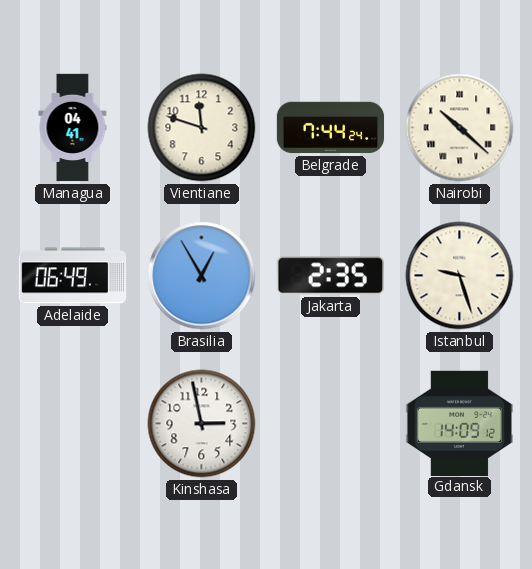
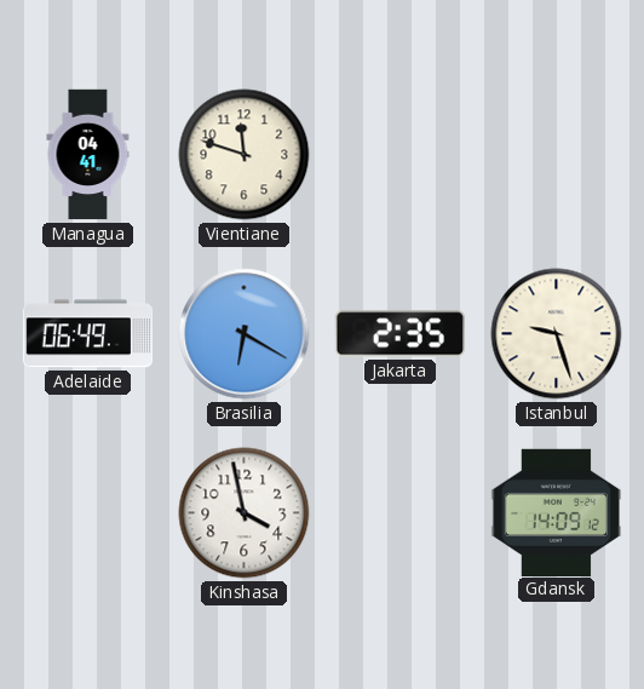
Belgrade: 7:44 -> none
Nairobi: 10:22 -> none
Brasilia: 12:55 -> 6:20
Kinshasa: 2:58 -> 3:58
